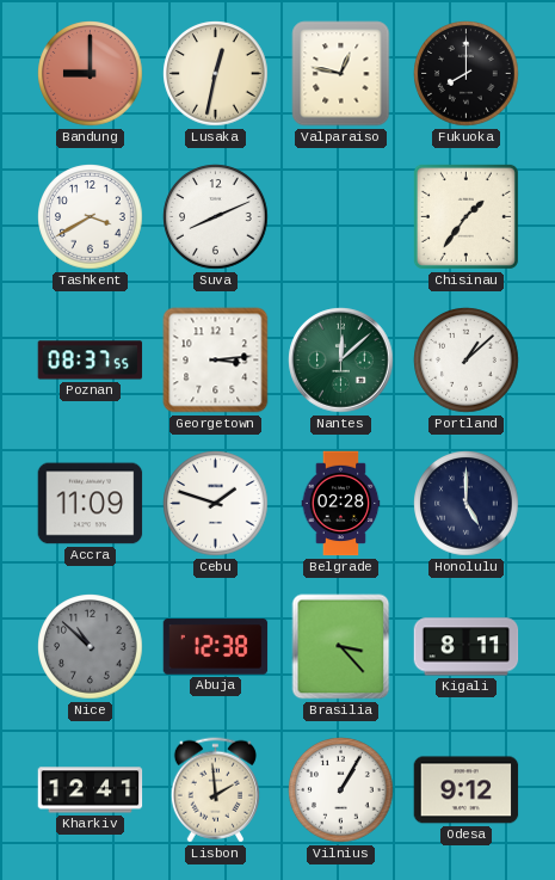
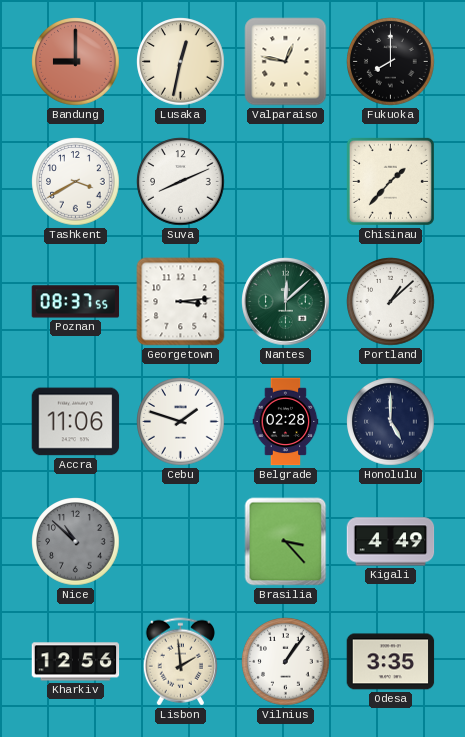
Chisinau: 1:36 -> 1:37
Accra: 11:09 -> 11:06
Abuja: 12:38 -> none
Kigali: 8:11 -> 4:49
Kharkiv: 12:41 -> 12:56
Vilnius: 1:05 -> 1:06
Odesa: 9:12 -> 3:35
